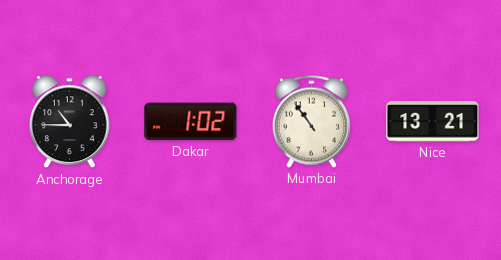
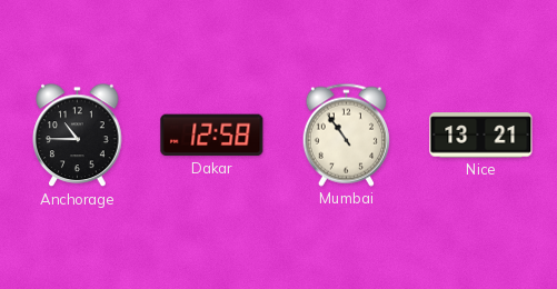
Dakar: 1:02 -> 12:58
